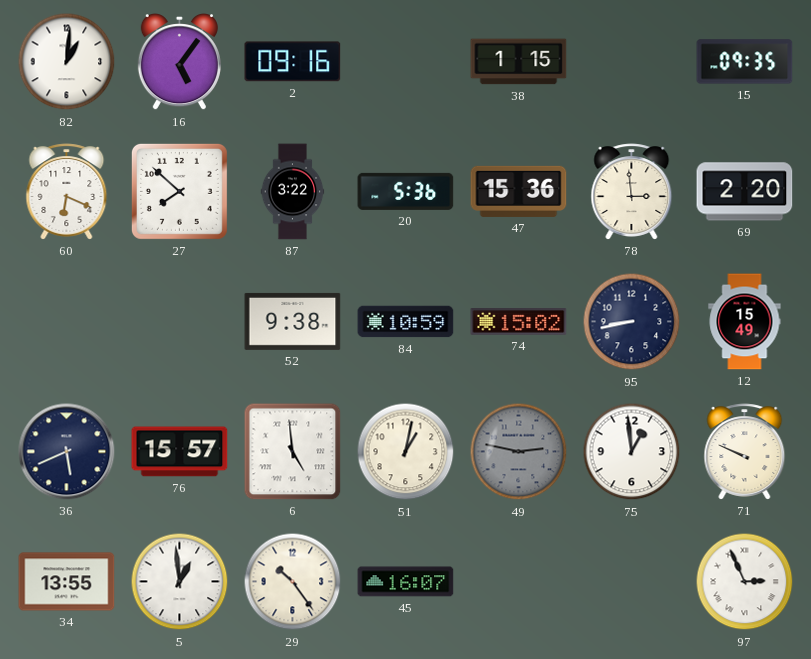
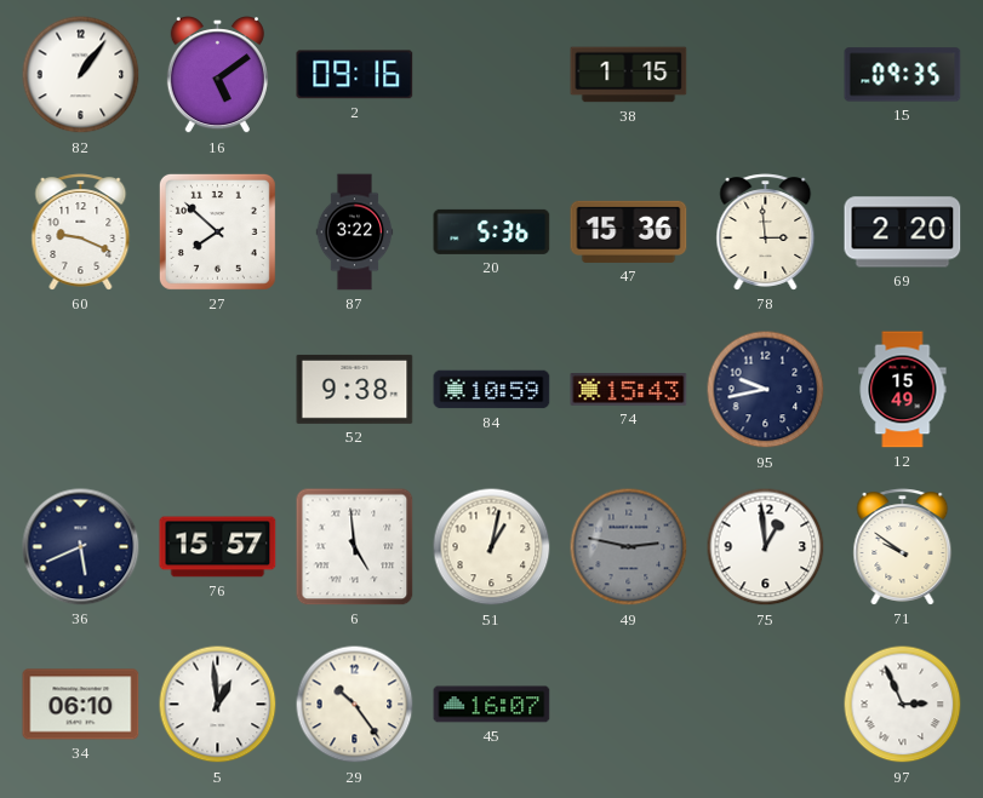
82: 1:01 -> 1:06
16: 5:06 -> 5:09
60: 6:19 -> 9:19
74: 15:02 -> 15:43
95: 8:43 -> 9:43
71: 9:49 -> 9:51
34: 13:55 -> 06:10
